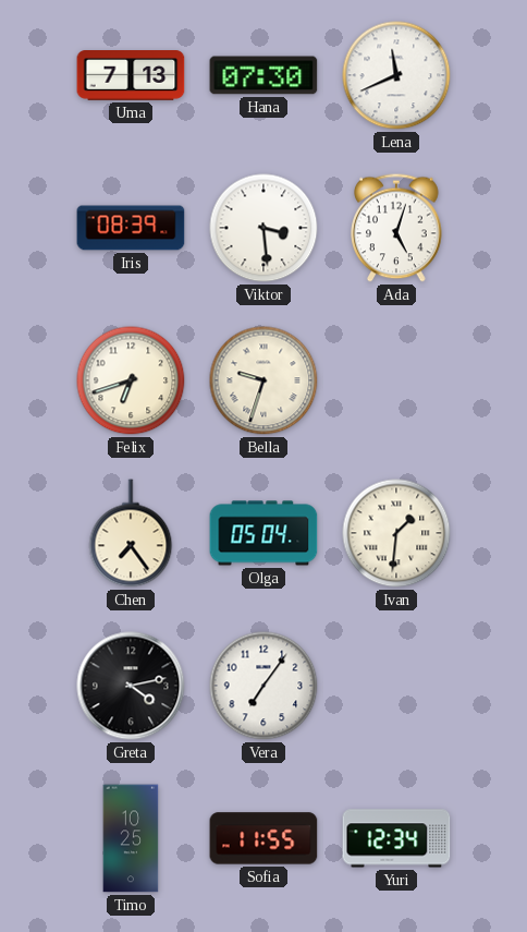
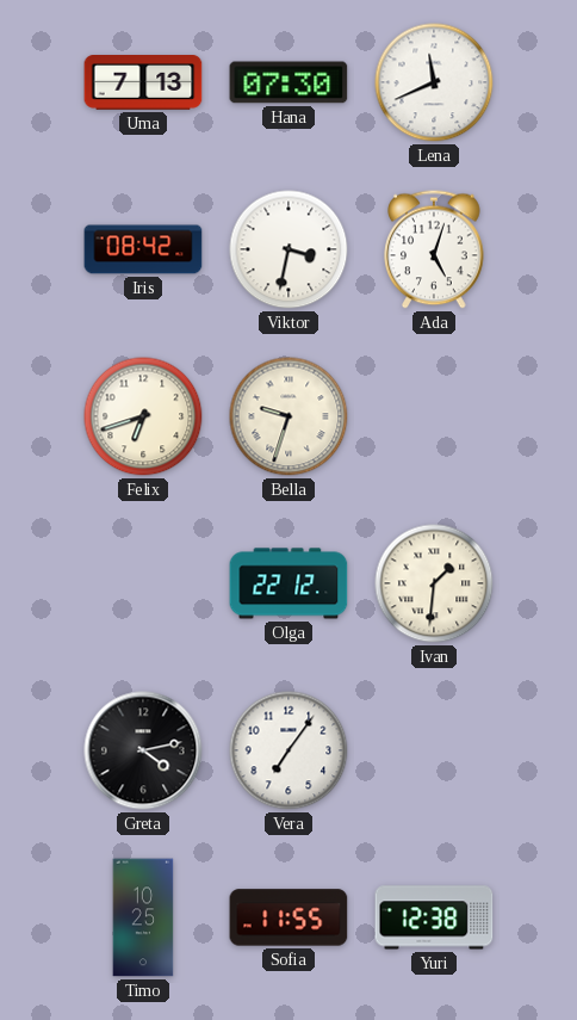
Iris: 08:39 -> 08:42
Viktor: 3:29 -> 3:32
Chen: 7:24 -> none
Olga: 05:04 -> 22:12
Yuri: 12:34 -> 12:38
